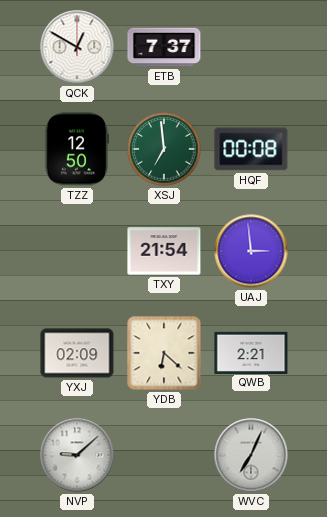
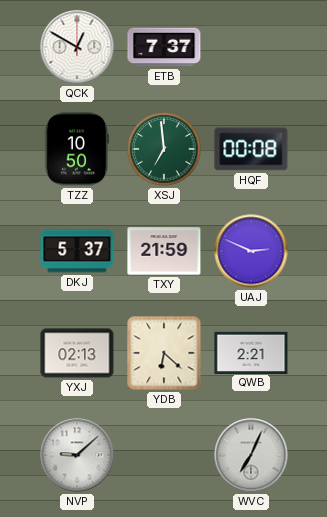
TZZ: 12:50 -> 10:50
DKJ: none -> 5:37
TXY: 21:54 -> 21:59
UAJ: 2:59 -> 2:49
YXJ: 02:09 -> 02:13
